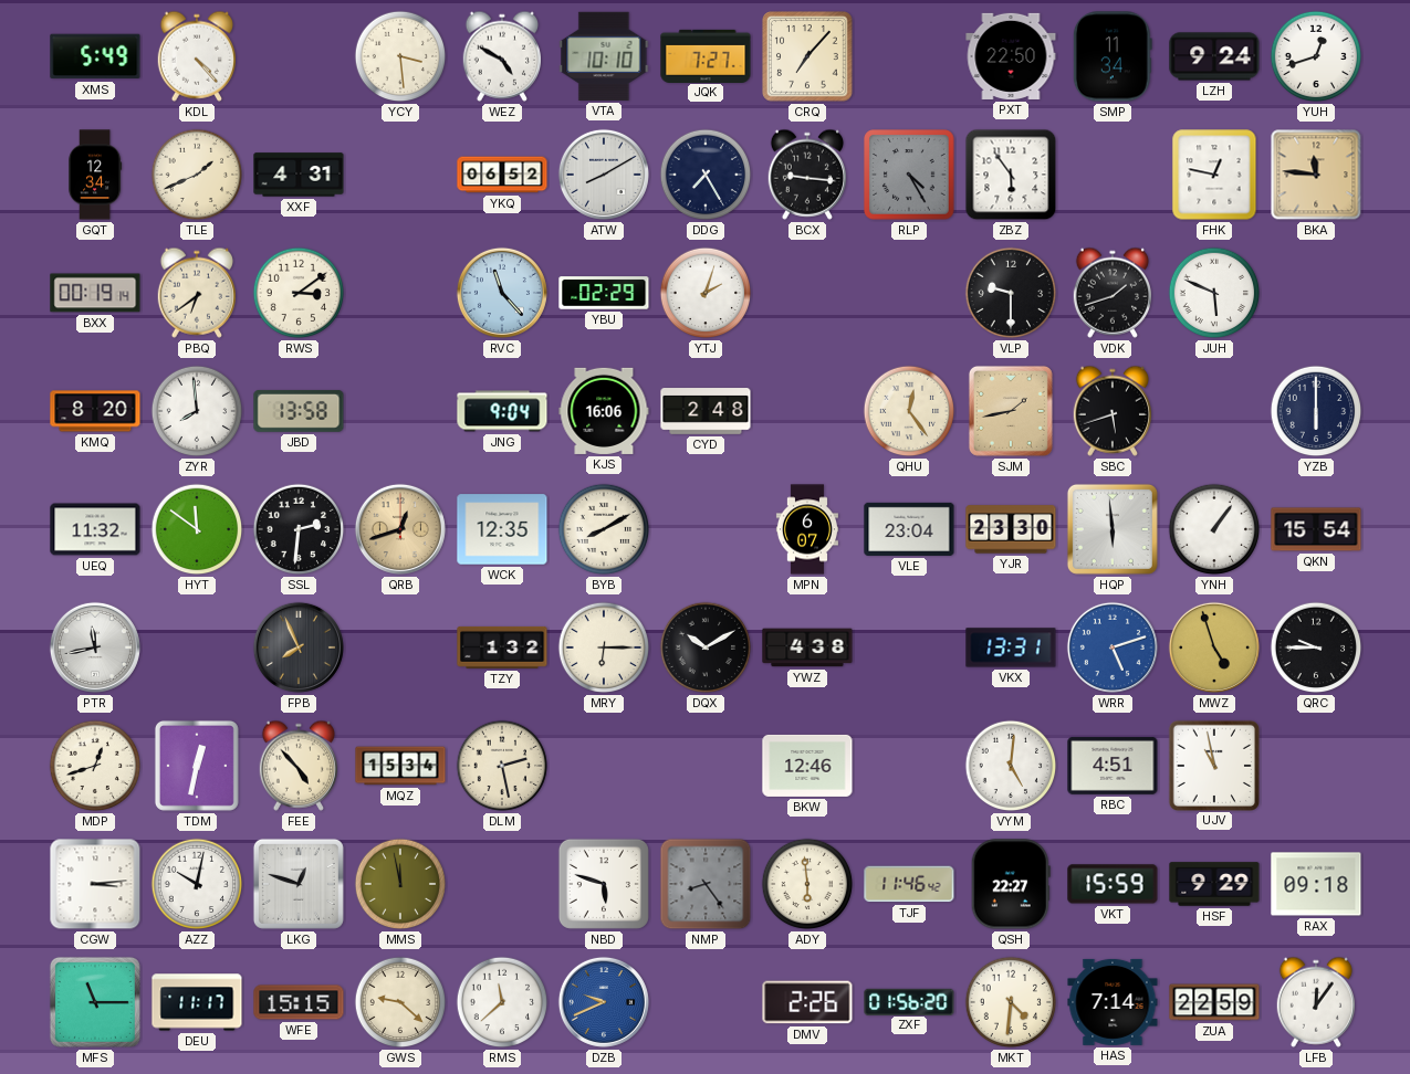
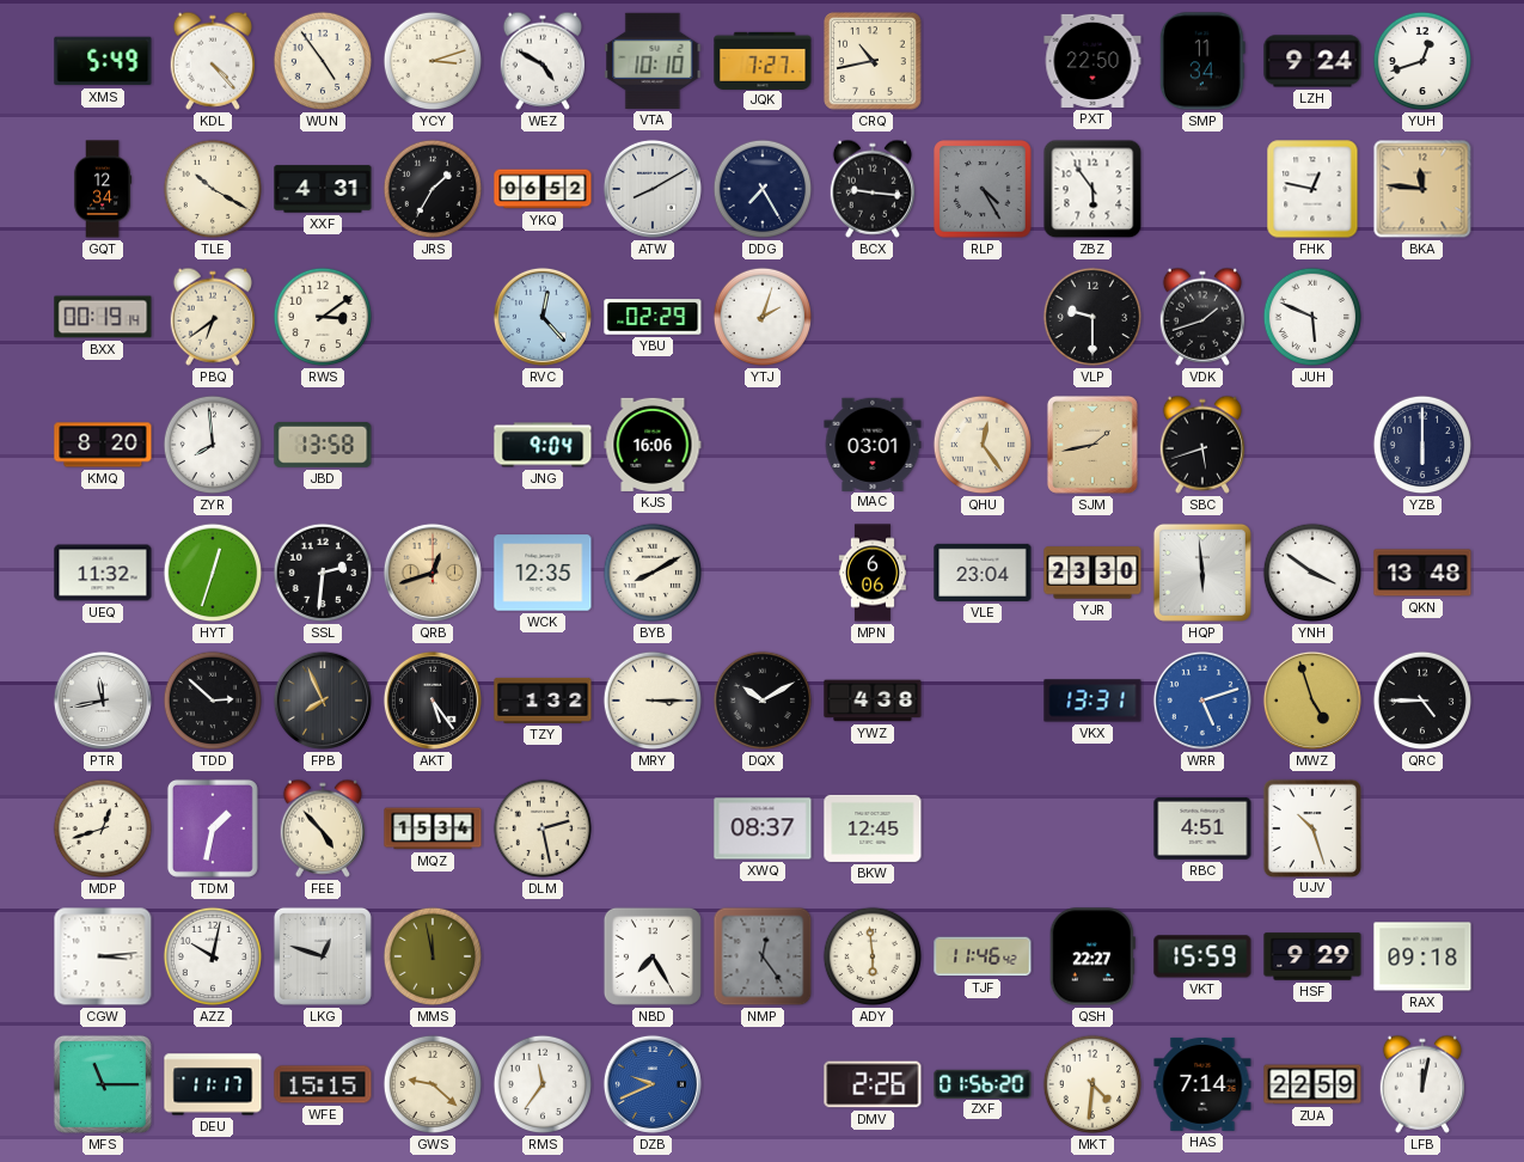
WUN: none -> 4:54
YCY: 3:29 -> 3:12
CRQ: 7:07 -> 10:43
TLE: 1:41 -> 10:20
JRS: none -> 1:35
RVC: 11:23 -> 12:23
CYD: 2:48 -> none
MAC: none -> 03:01
HYT: 11:51 -> 12:33
MPN: 6:07 -> 6:06
YNH: 1:06 -> 3:51
QKN: 15:54 -> 13:48
TDD: none -> 2:52
AKT: none -> 5:24
MRY: 6:15 -> 3:15
QRC: 9:45 -> 4:45
TDM: 12:32 -> 1:32
XWQ: none -> 08:37
BKW: 12:46 -> 12:45
VYM: 5:01 -> none
UJV: 10:58 -> 10:27
NBD: 5:48 -> 7:25
NMP: 8:24 -> 12:24
RMS: 11:38 -> 11:36
LFB: 12:06 -> 12:02
